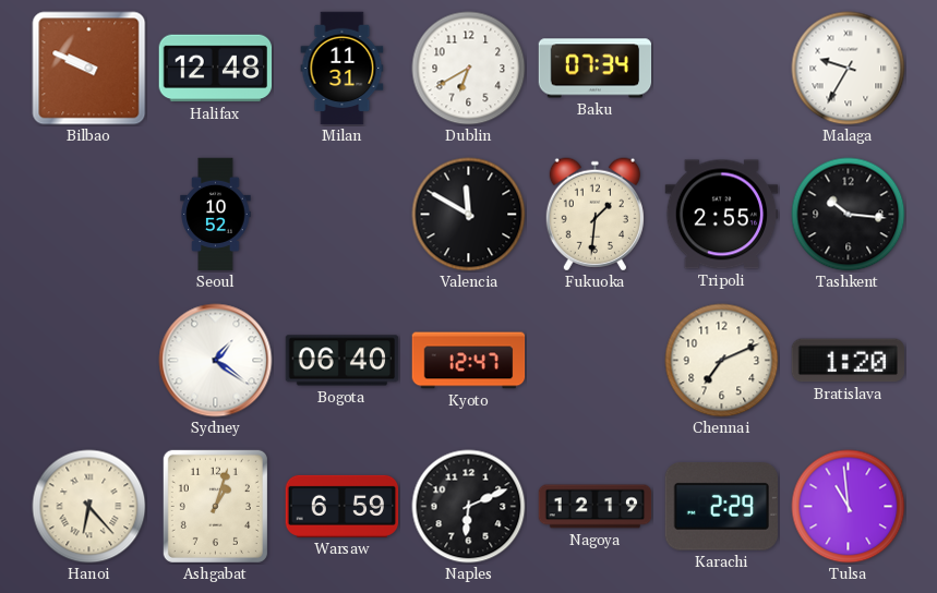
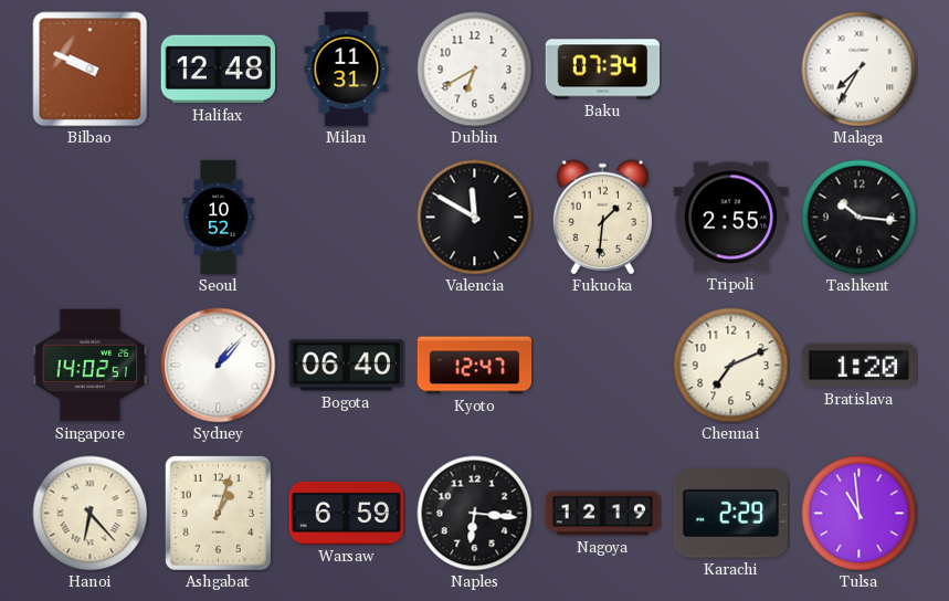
Malaga: 9:35 -> 7:35
Singapore: none -> 14:02
Sydney: 1:21 -> 1:07
Naples: 6:11 -> 6:16
